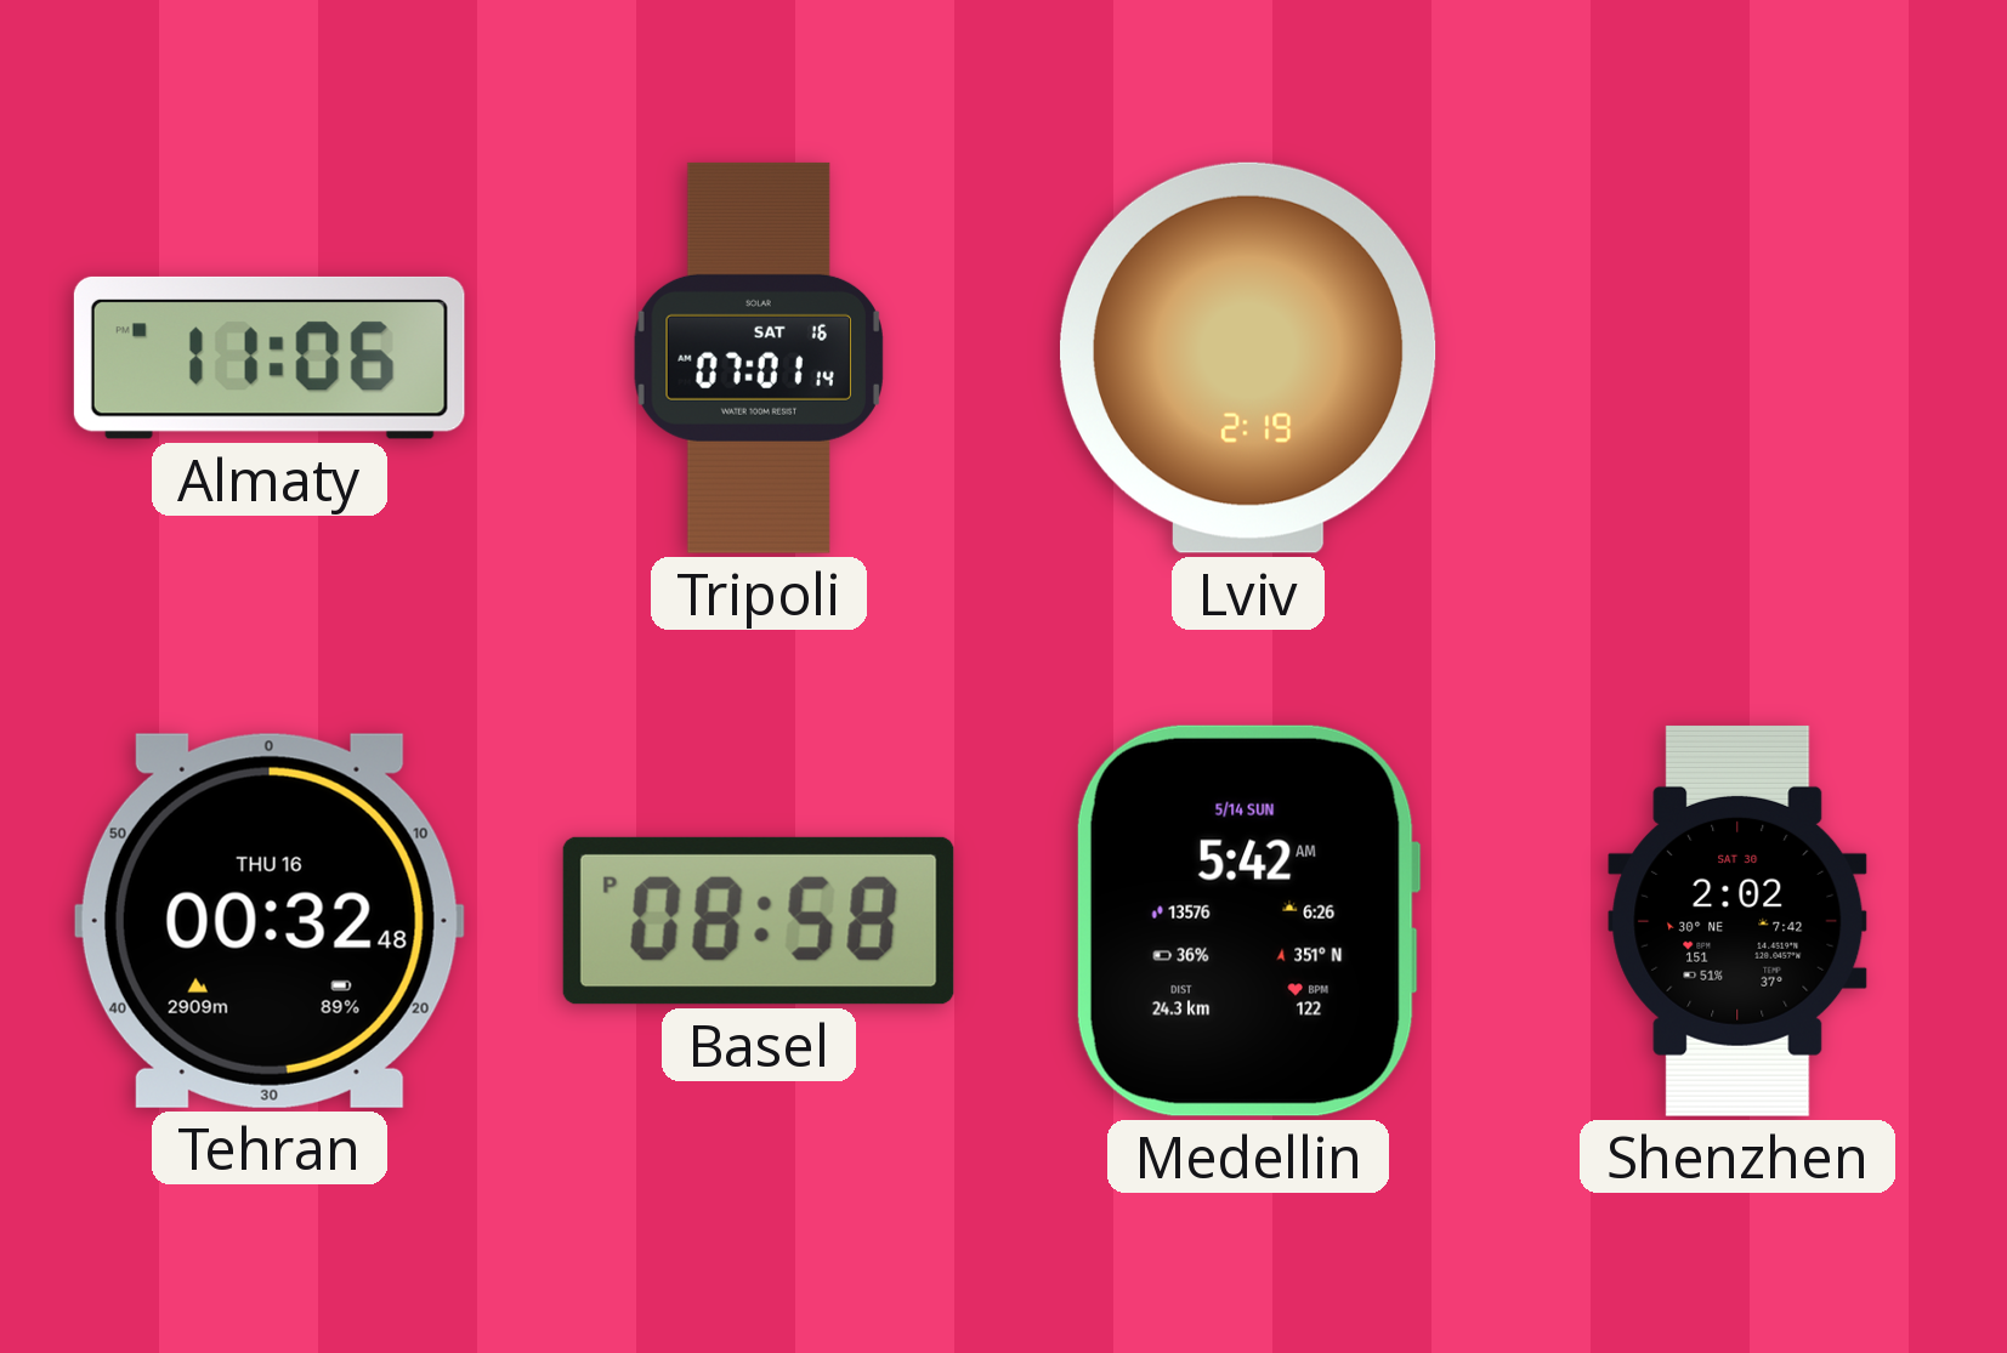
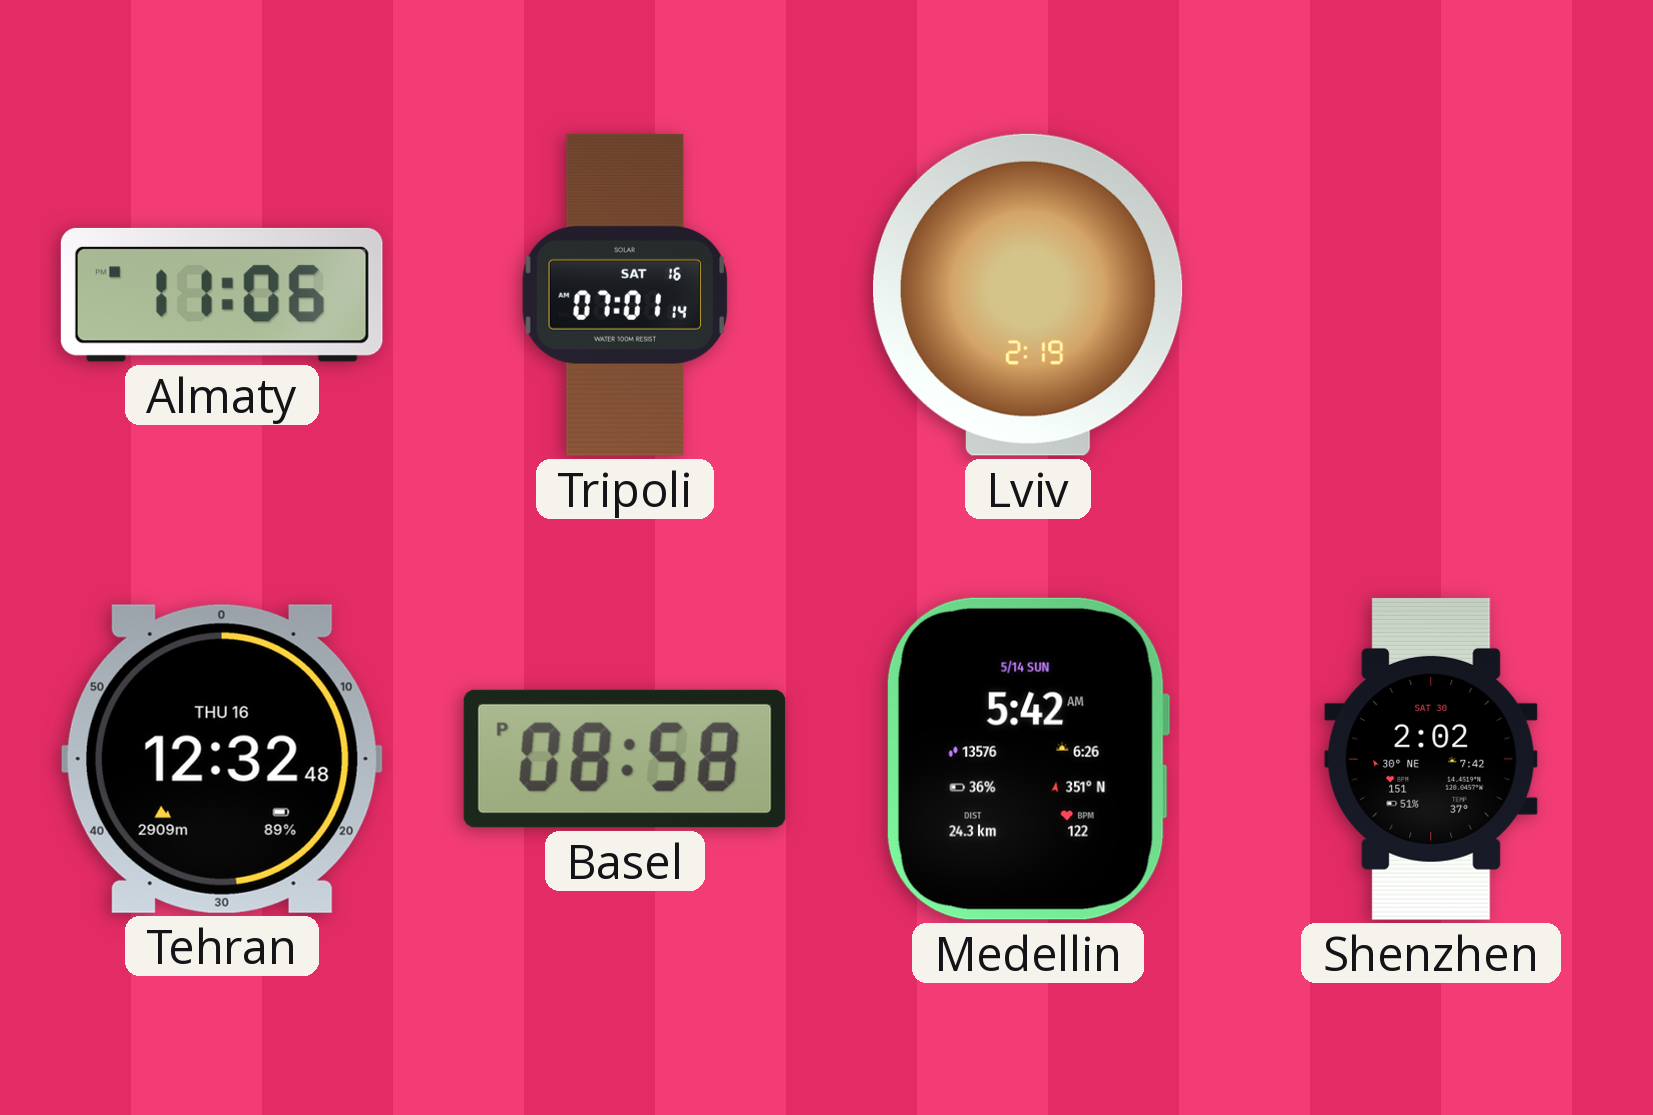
Tehran: 00:32 -> 12:32
